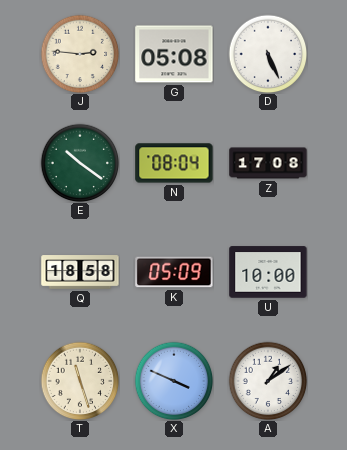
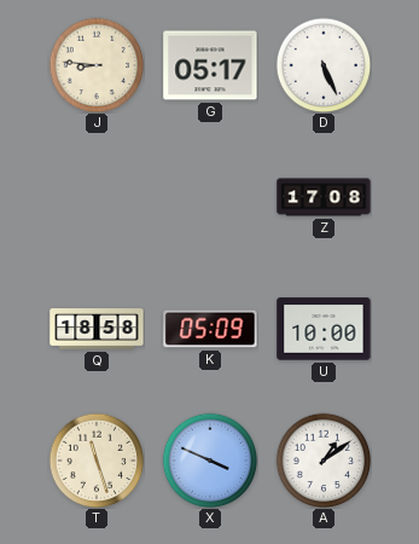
J: 2:46 -> 8:46
G: 05:08 -> 05:17
E: 10:21 -> none
N: 08:04 -> none
